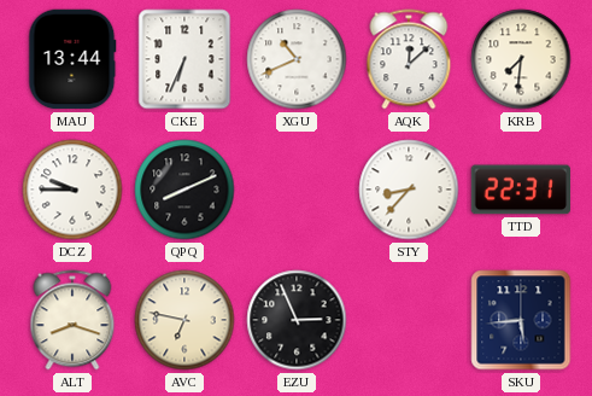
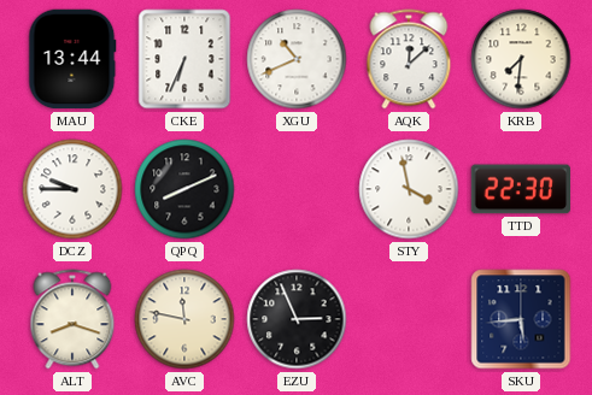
STY: 8:37 -> 3:58
TTD: 22:31 -> 22:30
AVC: 6:47 -> 11:47
